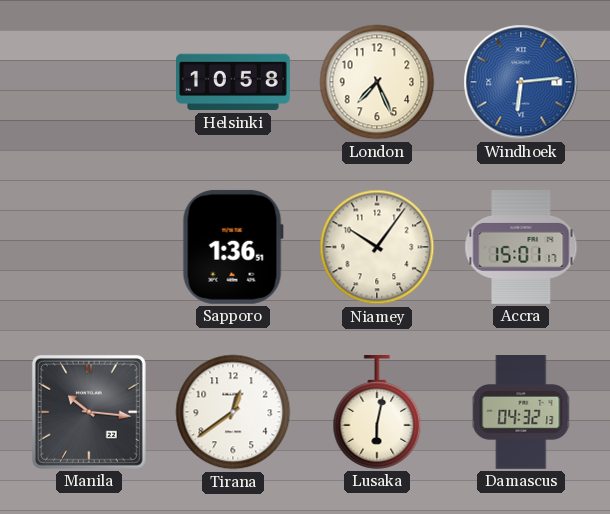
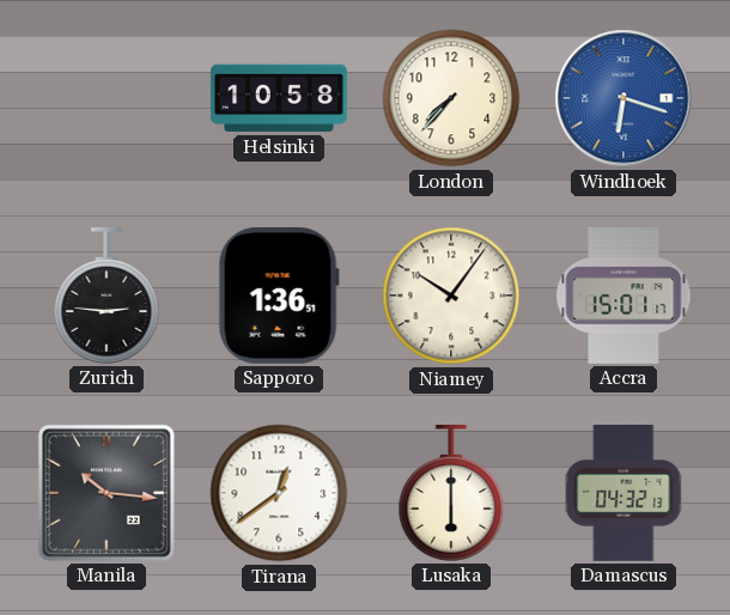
London: 7:26 -> 7:37
Windhoek: 6:14 -> 6:18
Zurich: none -> 2:46
Lusaka: 6:02 -> 6:00
